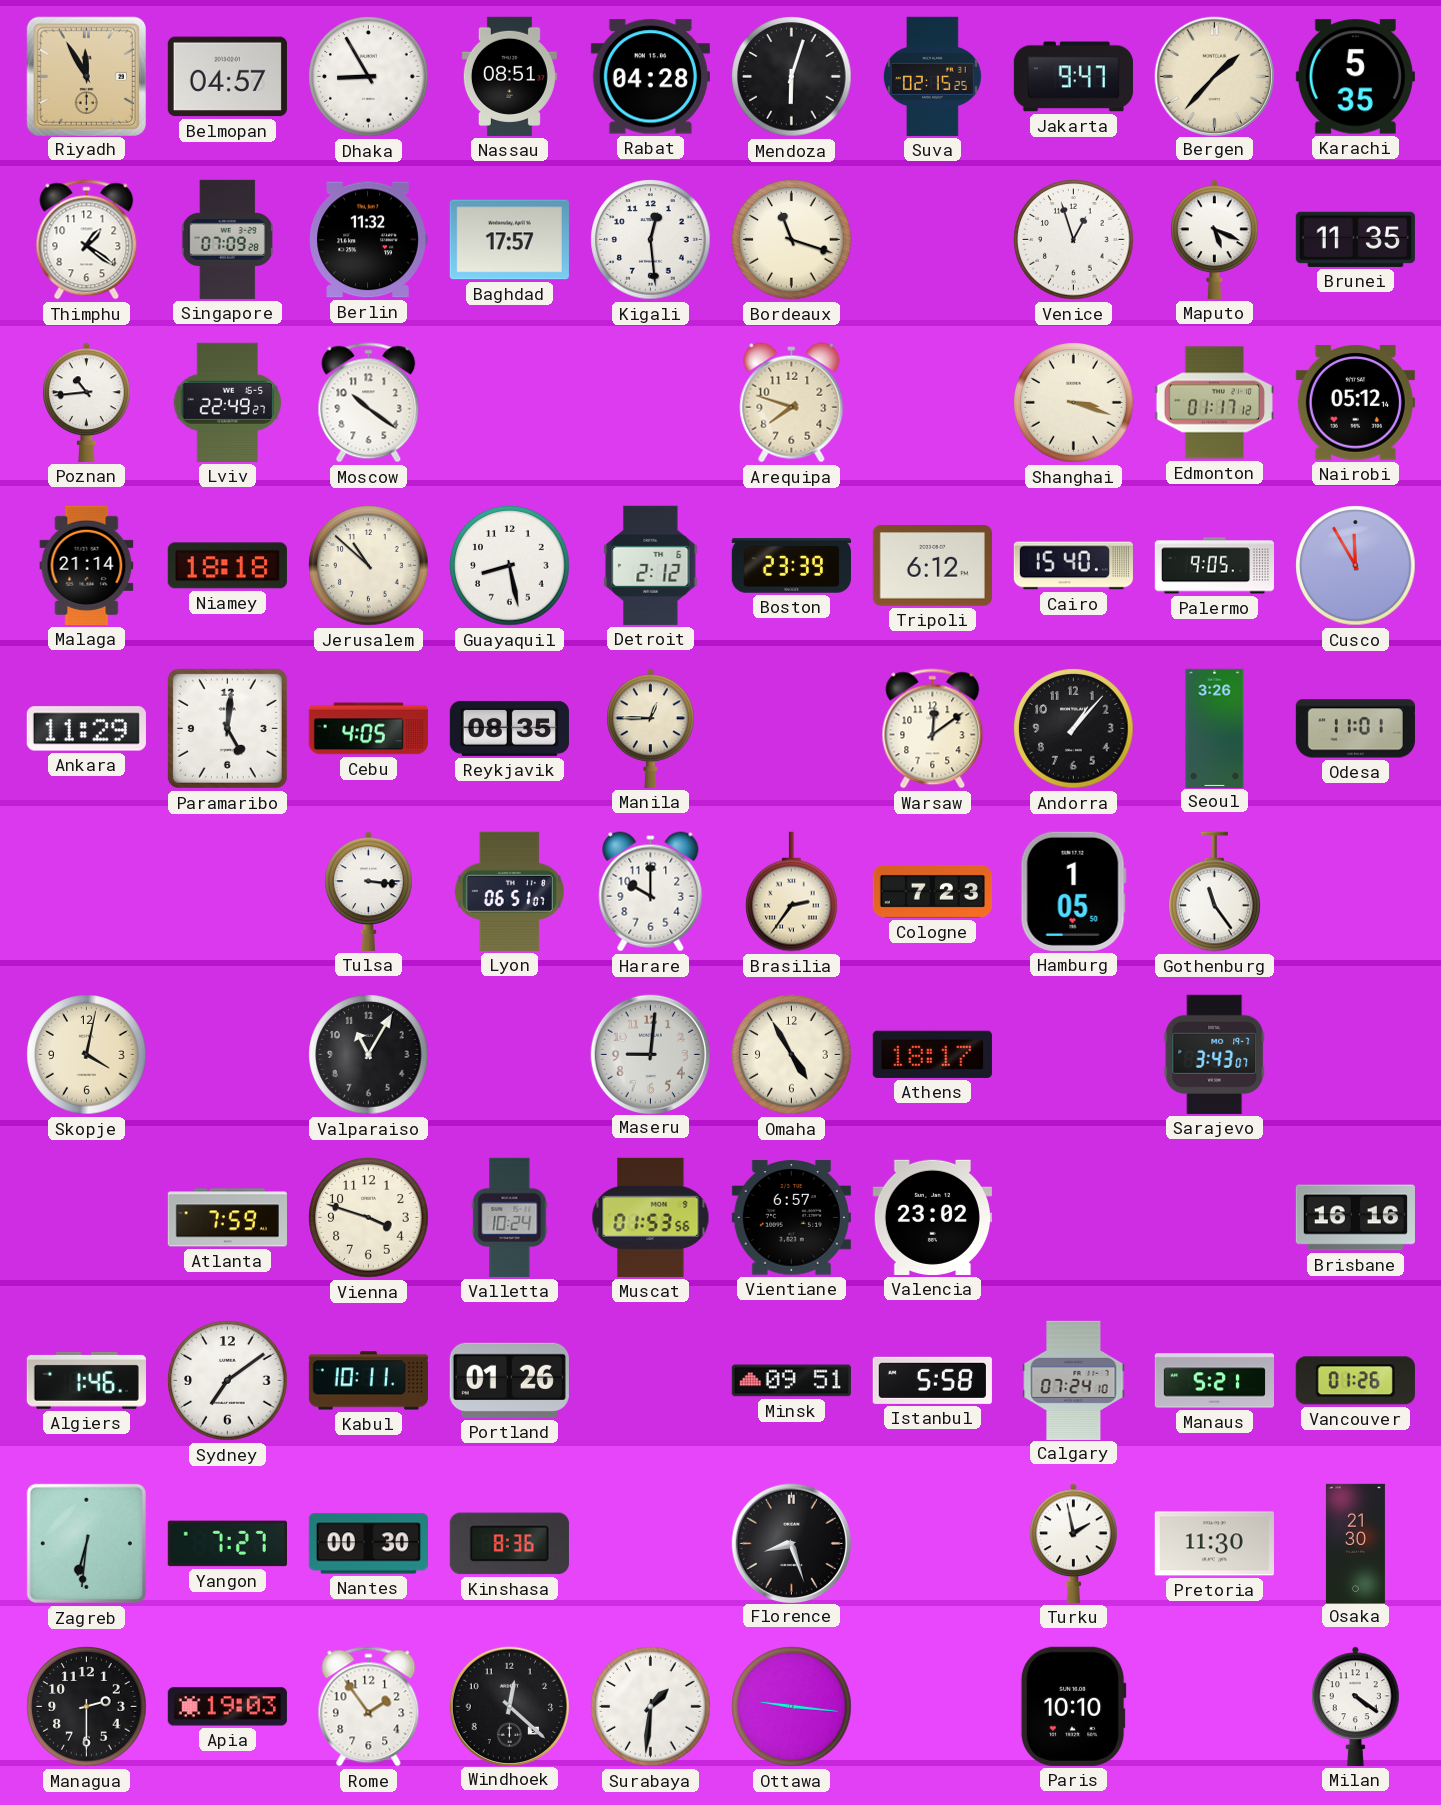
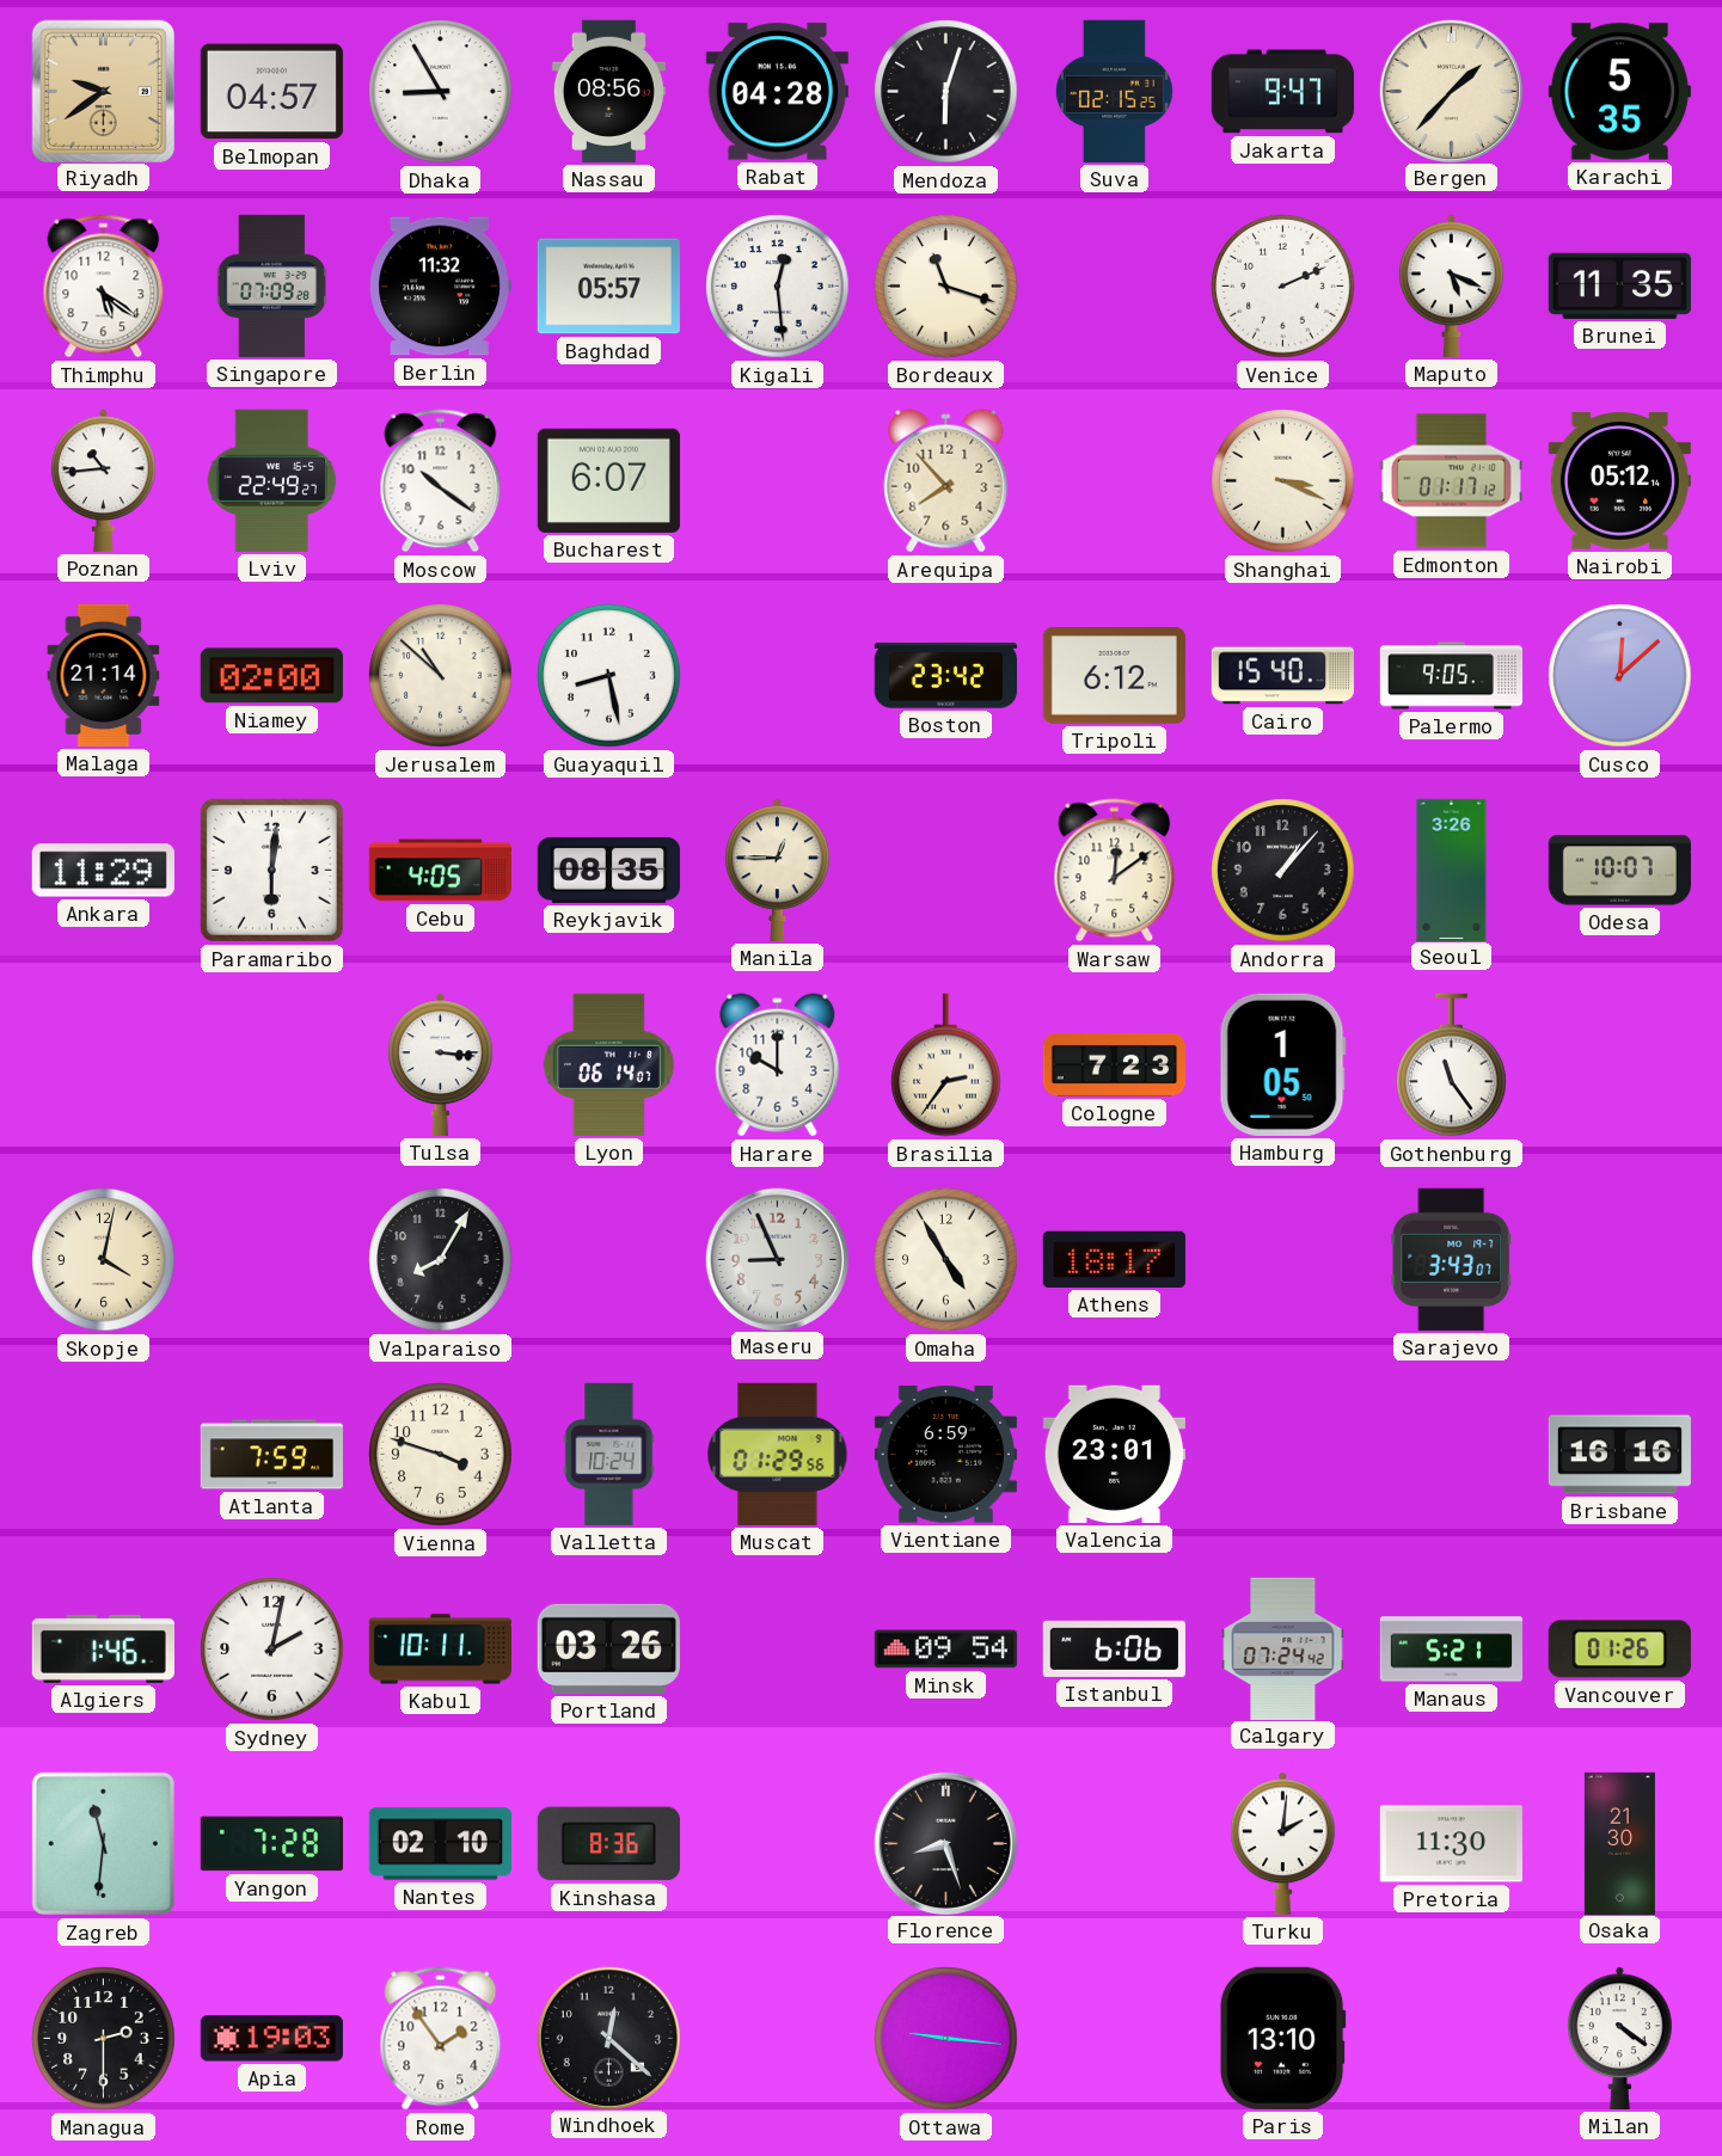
Riyadh: 11:55 -> 9:39
Nassau: 08:51 -> 08:56
Thimphu: 1:21 -> 5:21
Baghdad: 17:57 -> 05:57
Venice: 12:57 -> 2:11
Bucharest: none -> 6:07
Arequipa: 7:48 -> 7:53
Shanghai: 3:18 -> 3:19
Niamey: 18:18 -> 02:00
Detroit: 2:12 -> none
Boston: 23:39 -> 23:42
Cusco: 11:55 -> 12:08
Paramaribo: 5:01 -> 6:01
Odesa: 11:01 -> 10:07
Lyon: 06:51 -> 06:14
Valparaiso: 11:05 -> 8:05
Maseru: 9:01 -> 8:56
Muscat: 01:53 -> 01:29
Vientiane: 6:57 -> 6:59
Valencia: 23:02 -> 23:01
Sydney: 7:09 -> 2:02
Portland: 01:26 -> 03:26
Minsk: 09:51 -> 09:54
Istanbul: 5:58 -> 6:06
Calgary: 07:24:10 -> 07:24:42
Zagreb: 6:31 -> 11:31
Yangon: 7:27 -> 7:28
Nantes: 00:30 -> 02:10
Turku: 1:58 -> 2:01
Surabaya: 1:31 -> none
Paris: 10:10 -> 13:10
